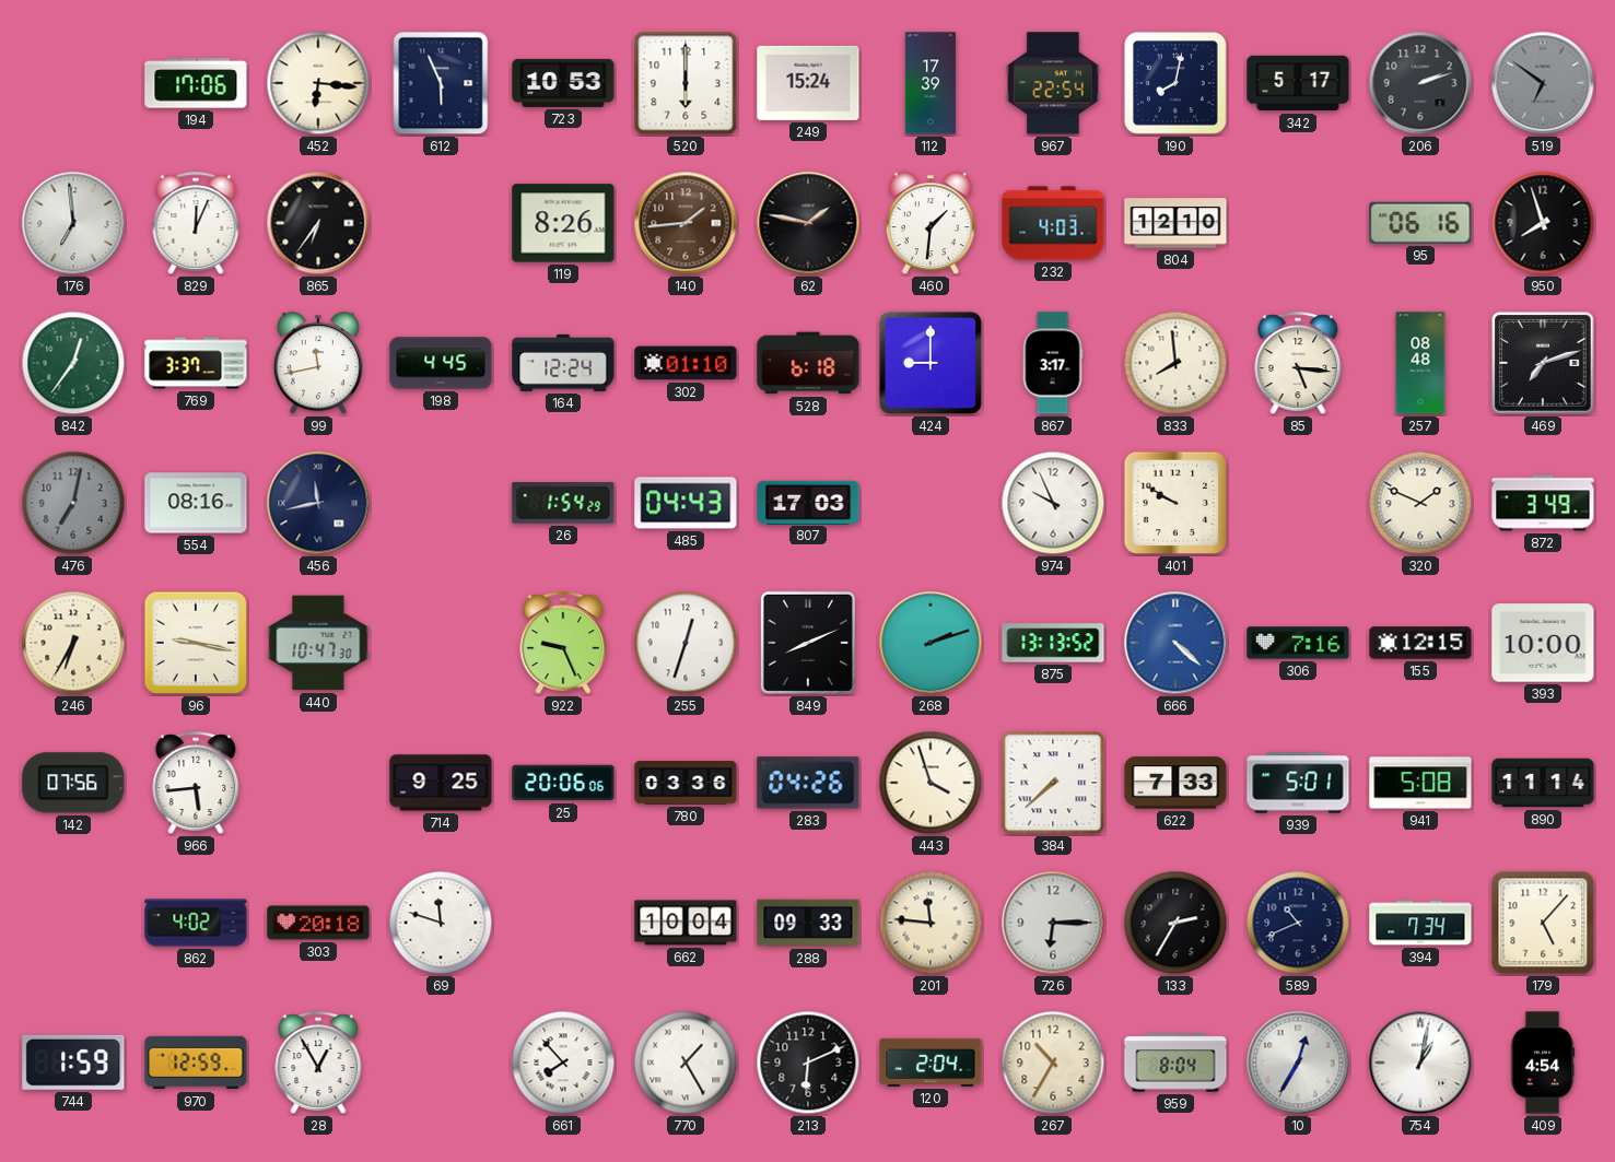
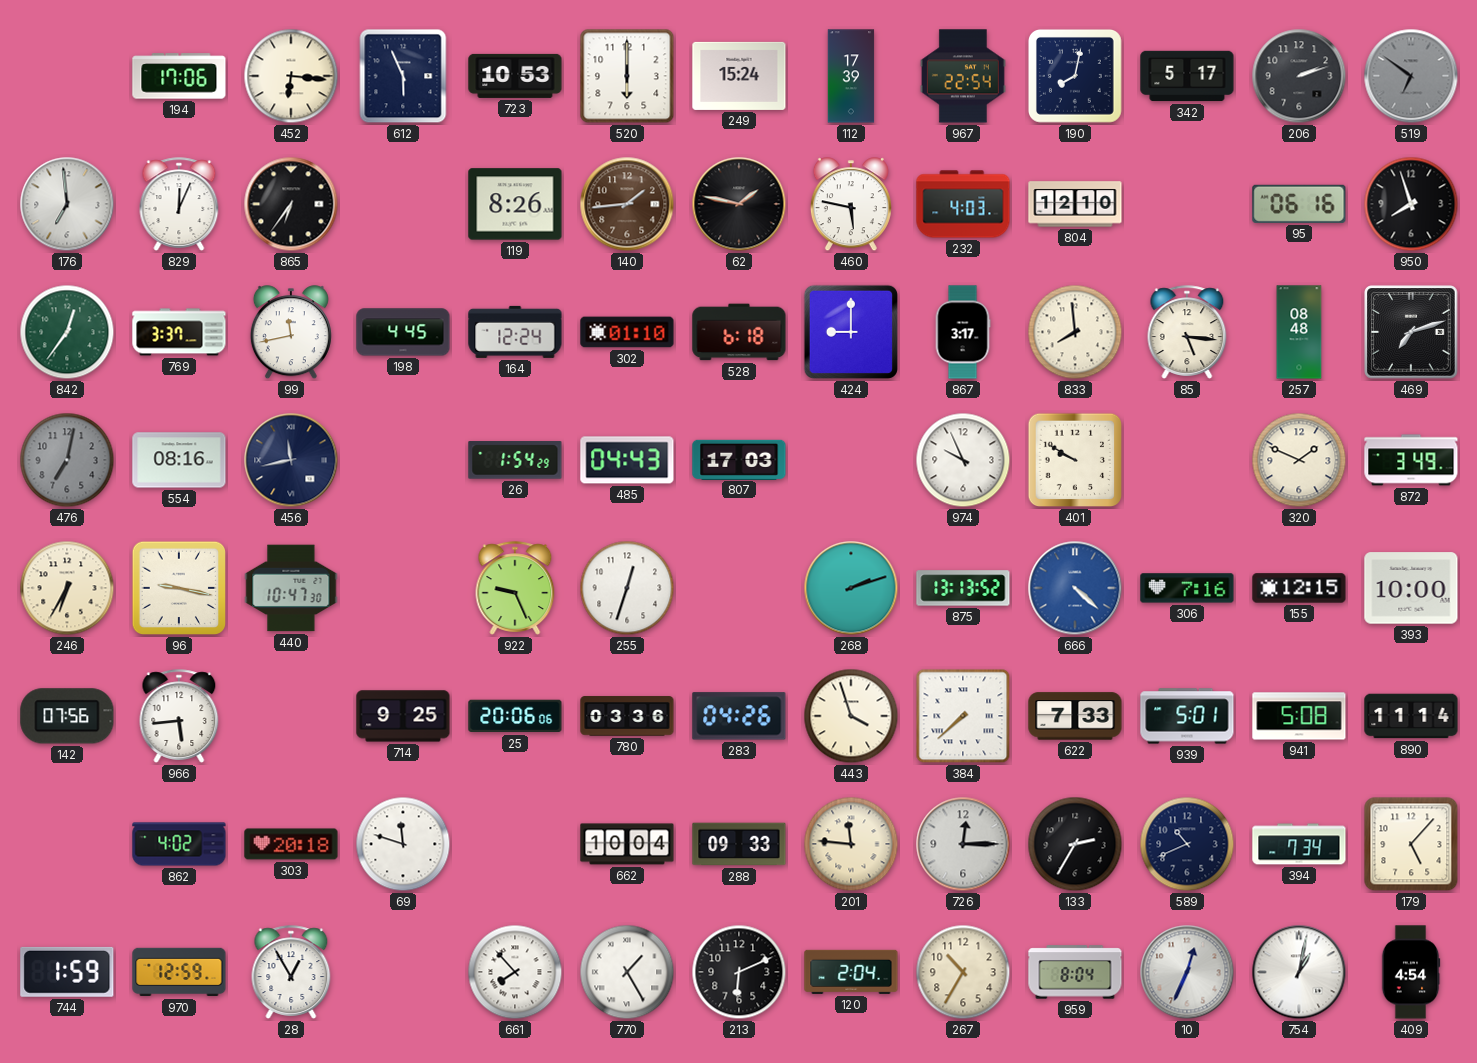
460: 1:31 -> 5:47
849: 8:11 -> none
726: 6:15 -> 12:15
10: 12:35 -> 12:34
